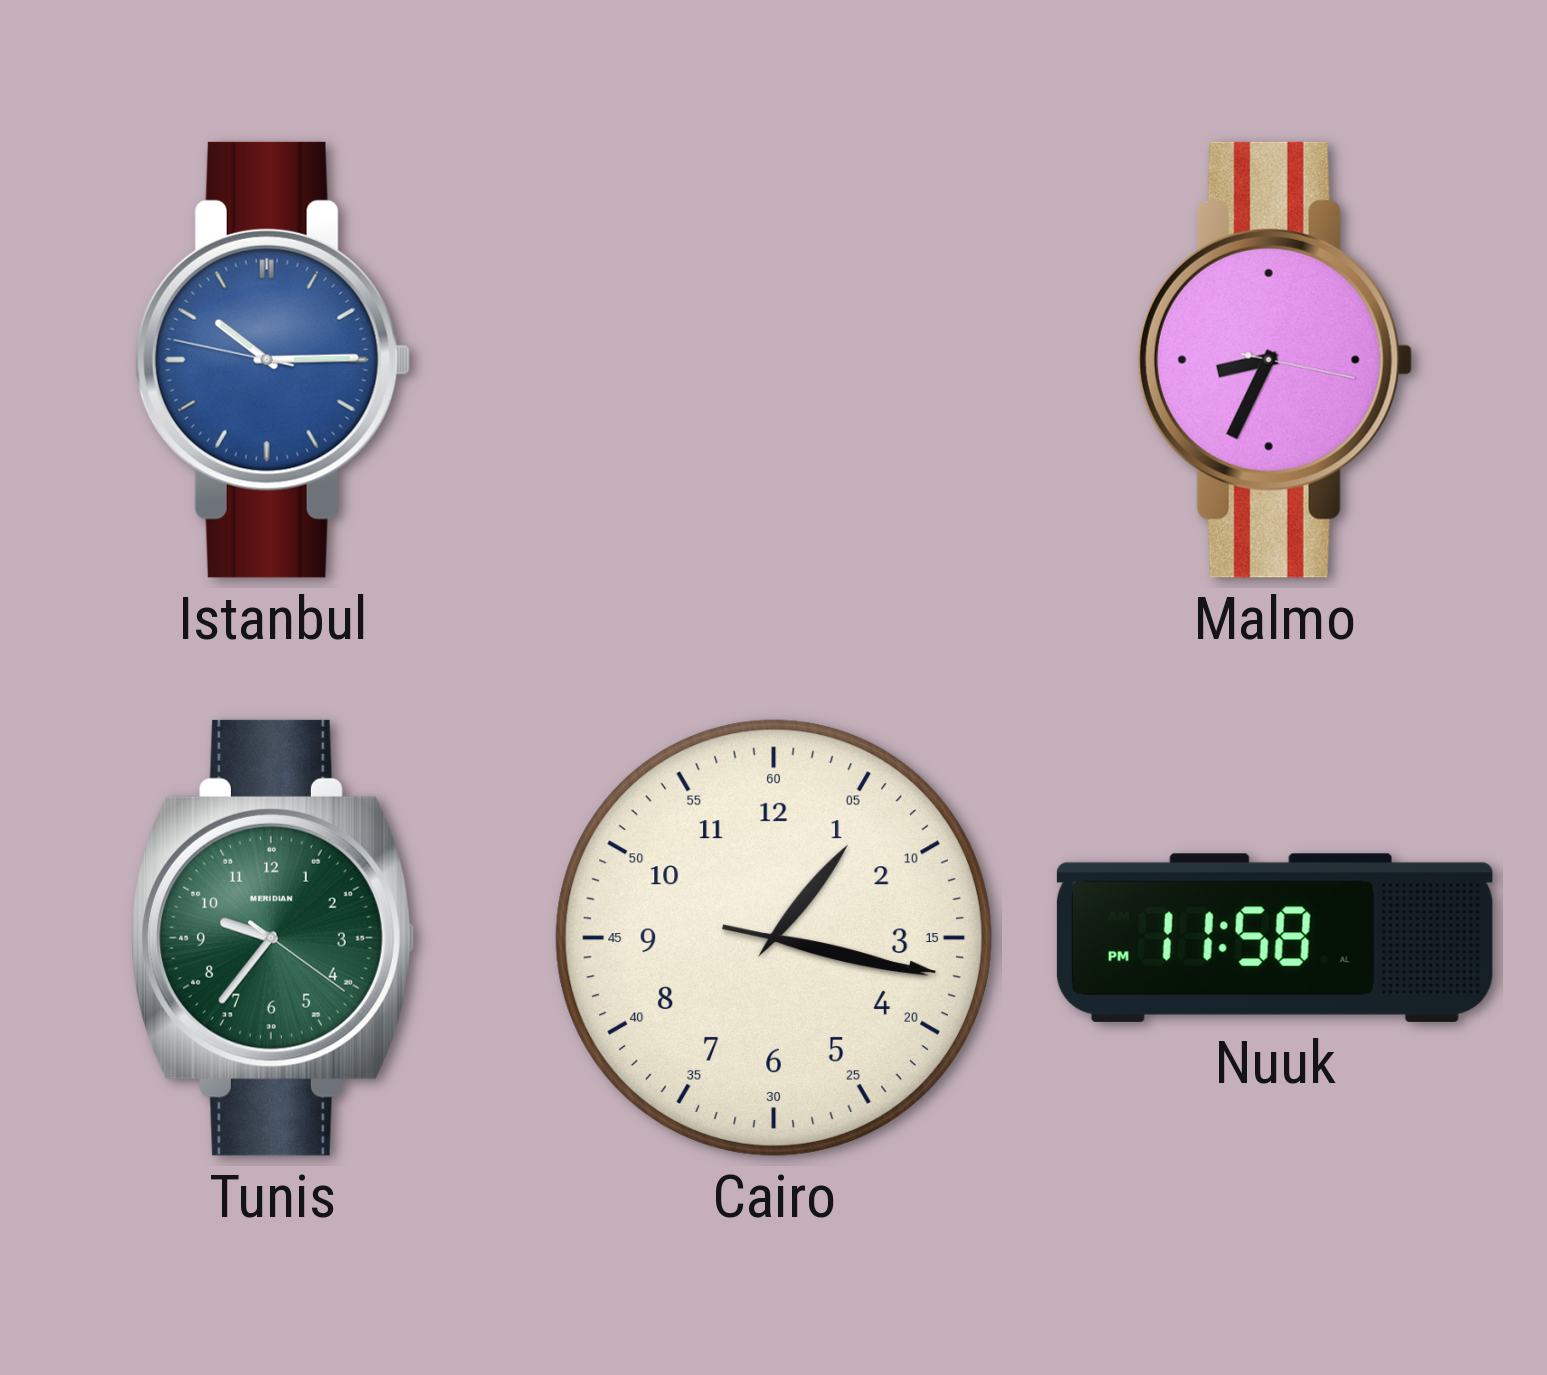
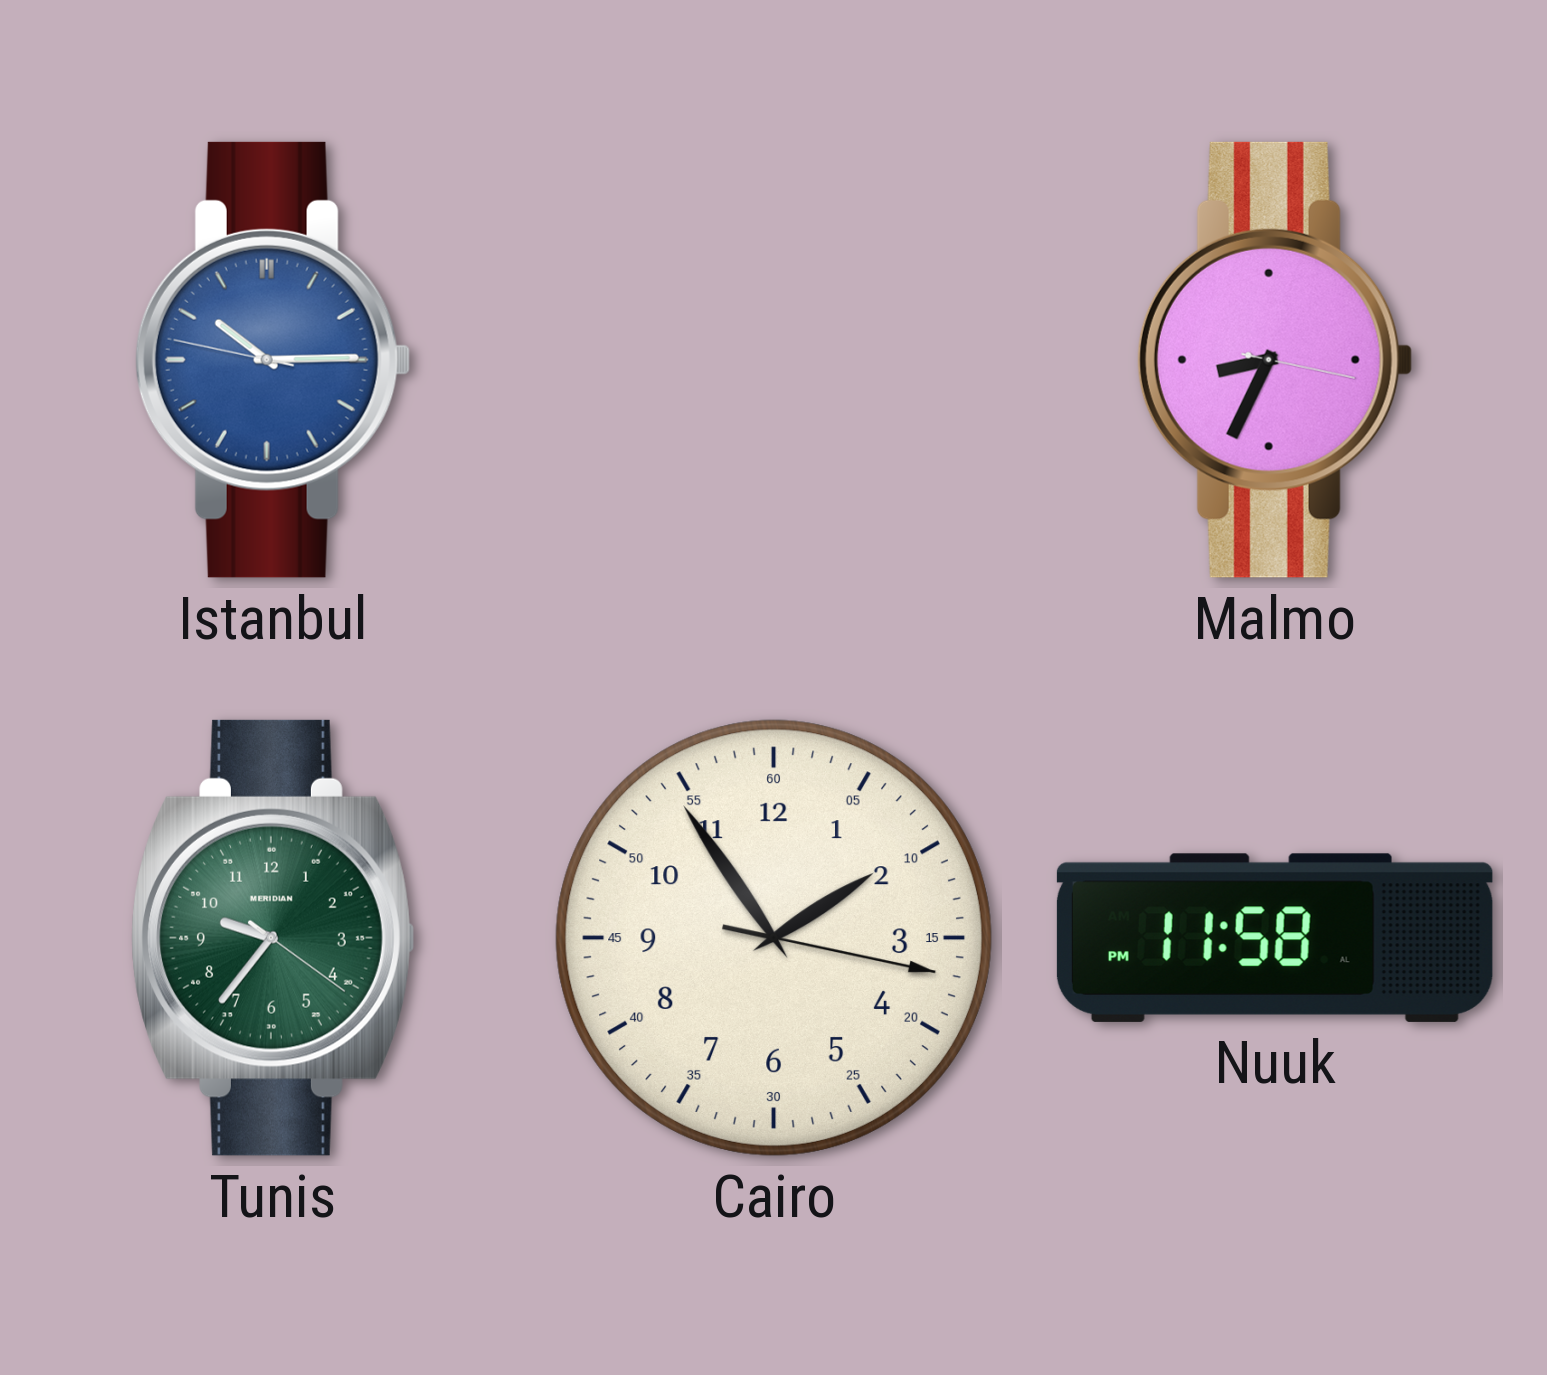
Cairo: 1:17 -> 1:54
